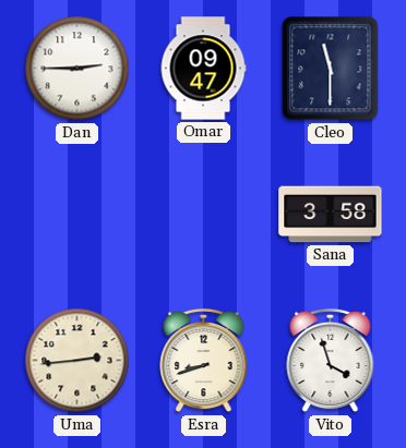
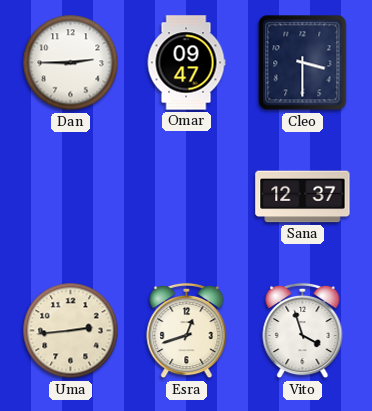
Cleo: 11:30 -> 3:30
Sana: 3:58 -> 12:37
Esra: 8:42 -> 12:42
